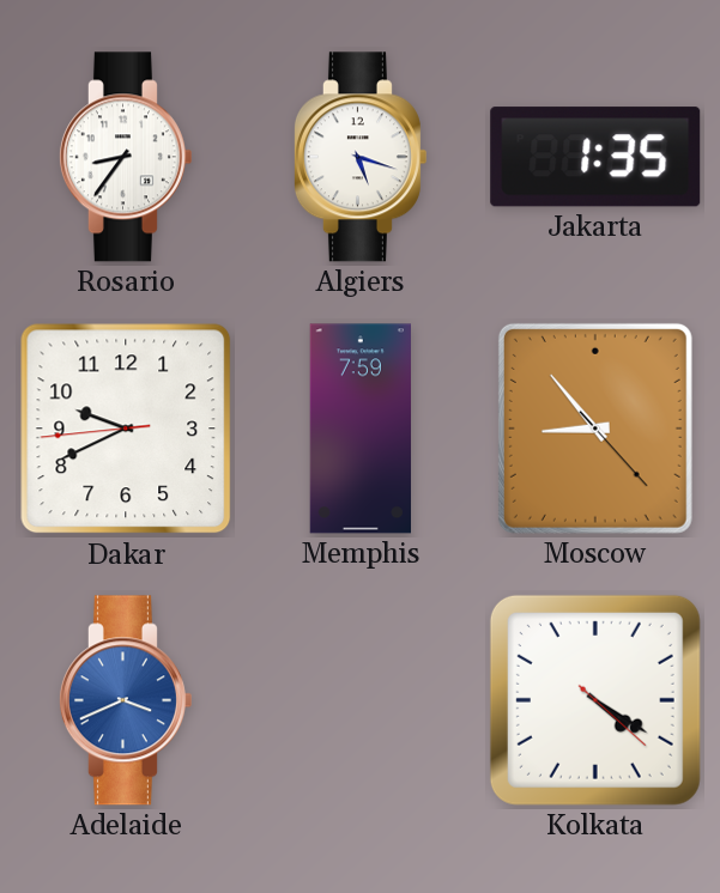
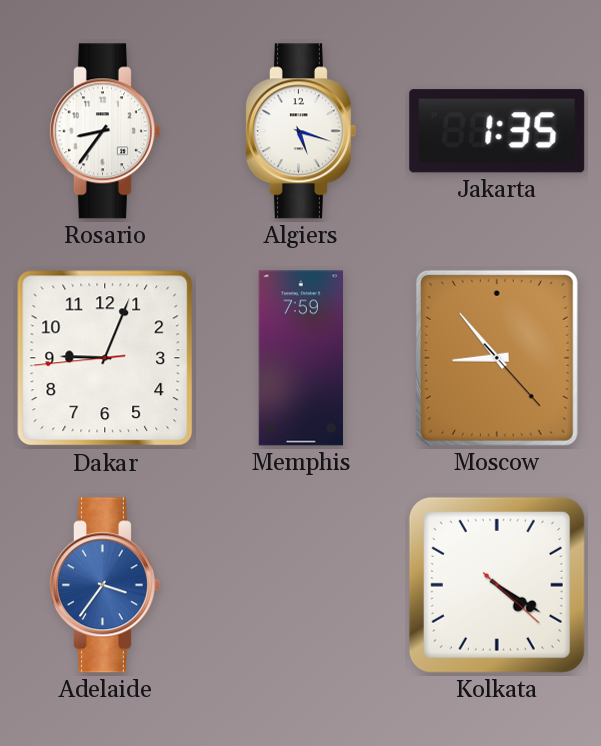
Dakar: 9:40 -> 9:03
Adelaide: 3:41 -> 3:36
